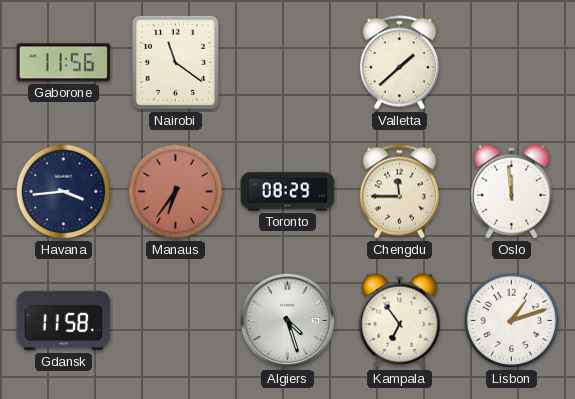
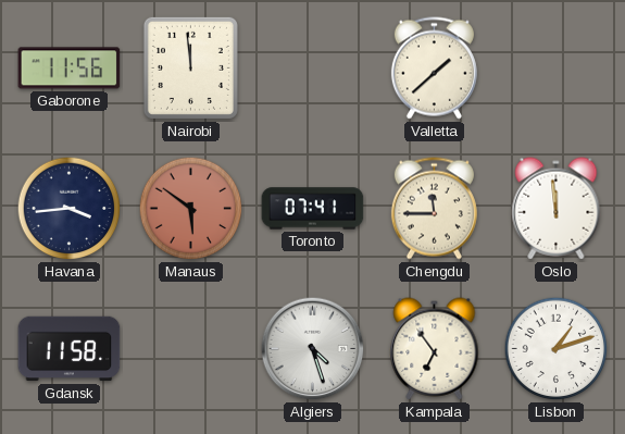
Nairobi: 11:21 -> 11:59
Manaus: 6:36 -> 5:51
Toronto: 08:29 -> 07:41
